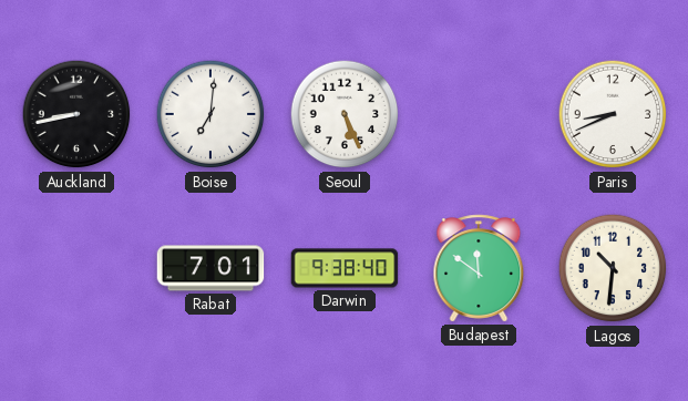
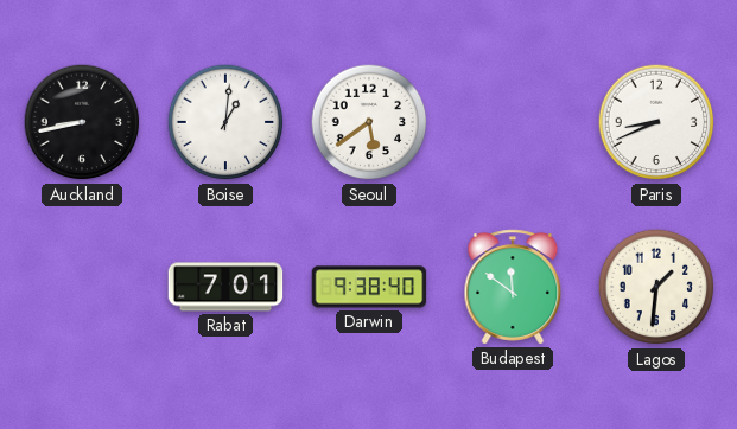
Boise: 7:01 -> 1:01
Seoul: 5:26 -> 5:39
Lagos: 10:31 -> 1:31
